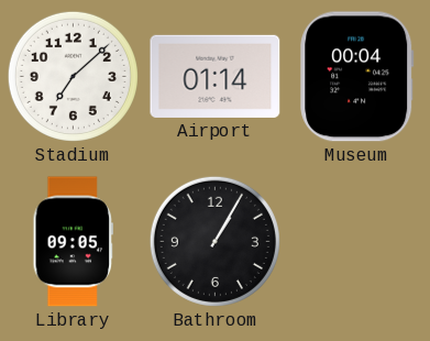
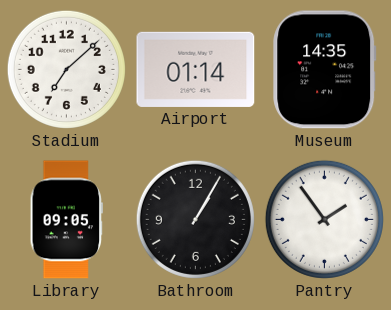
Museum: 00:04 -> 14:35
Pantry: none -> 1:54
